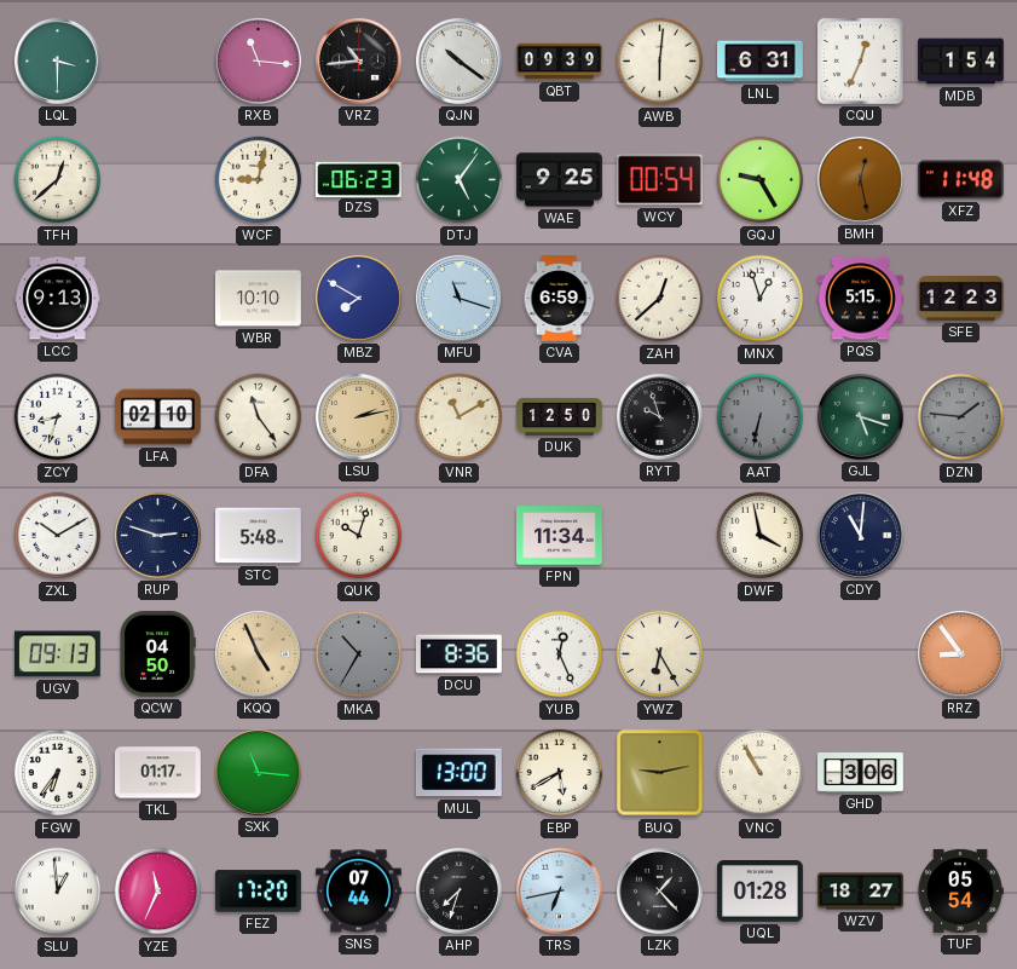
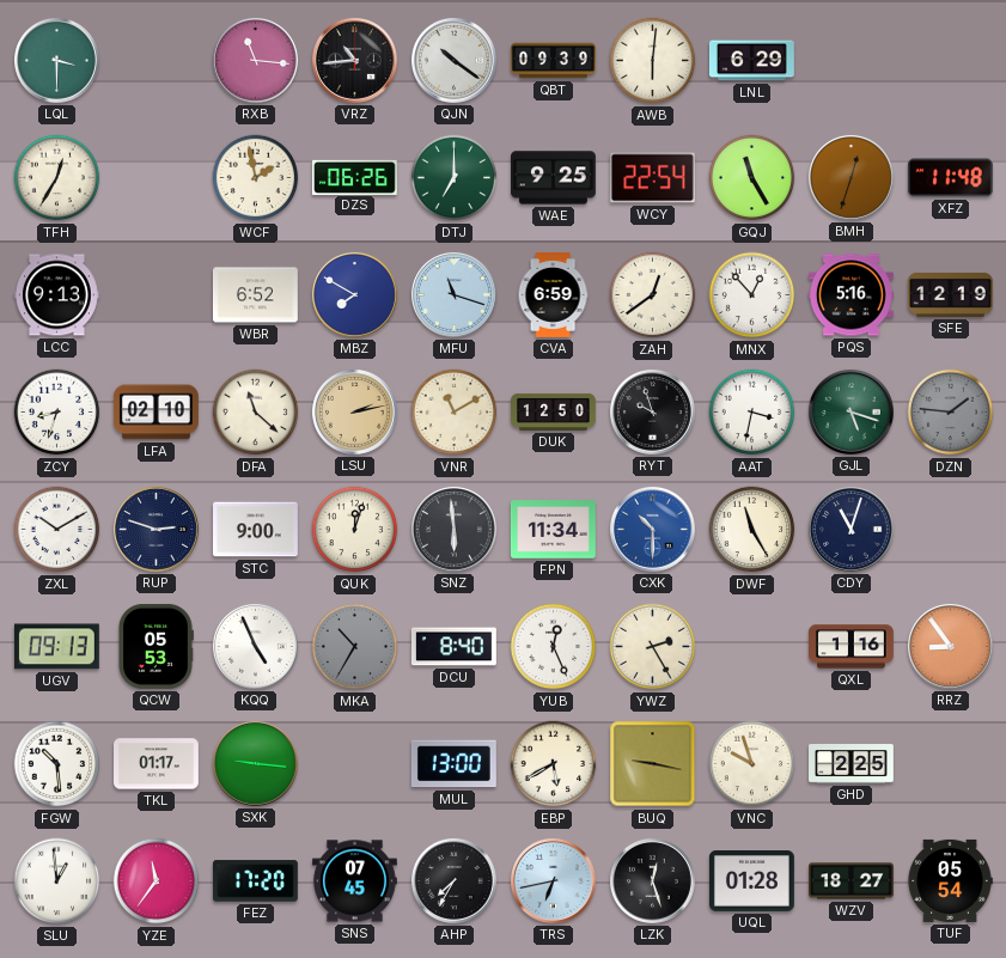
LNL: 6:31 -> 6:29
CQU: 12:34 -> none
MDB: 1:54 -> none
TFH: 12:38 -> 12:35
WCF: 9:02 -> 1:58
DZS: 06:23 -> 06:26
DTJ: 5:06 -> 7:00
WCY: 00:54 -> 22:54
GQJ: 9:25 -> 11:25
BMH: 12:28 -> 12:33
WBR: 10:10 -> 6:52
ZAH: 12:38 -> 12:39
MNX: 12:57 -> 12:53
PQS: 5:15 -> 5:16
SFE: 12:23 -> 12:19
DFA: 11:24 -> 11:22
AAT: 6:32 -> 3:32
AAT dial: grey -> white
STC: 5:48 -> 9:00
QUK: 10:03 -> 12:03
SNZ: none -> 5:59
CXK: none -> 10:30
DWF: 3:58 -> 11:25
CDY: 11:01 -> 11:03
QCW: 04:50 -> 05:53
KQQ dial: champagne -> white
DCU: 8:36 -> 8:40
YWZ: 6:25 -> 2:25
QXL: none -> 1:16
FGW: 6:36 -> 10:29
SXK: 11:16 -> 9:16
BUQ: 9:13 -> 9:17
VNC: 10:55 -> 9:57
GHD: 3:06 -> 2:25
YZE: 11:34 -> 11:36
SNS: 07:44 -> 07:45
AHP: 7:33 -> 7:35
LZK: 1:23 -> 12:27
